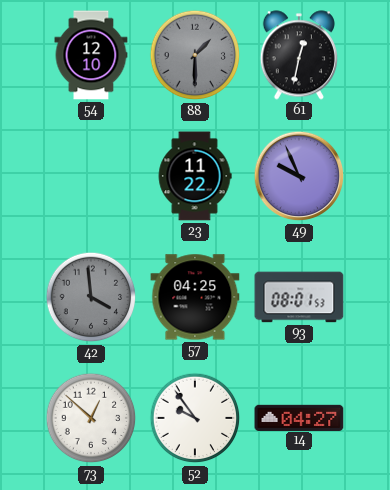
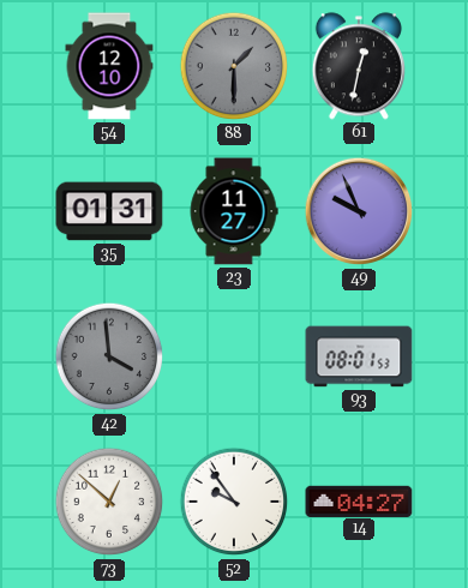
35: none -> 01:31
23: 11:22 -> 11:27
57: 04:25 -> none
